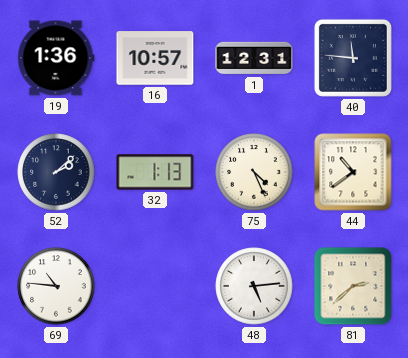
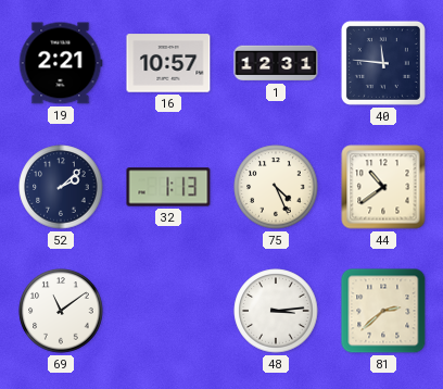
19: 1:36 -> 2:21
69: 10:46 -> 11:09
48: 5:14 -> 3:14
